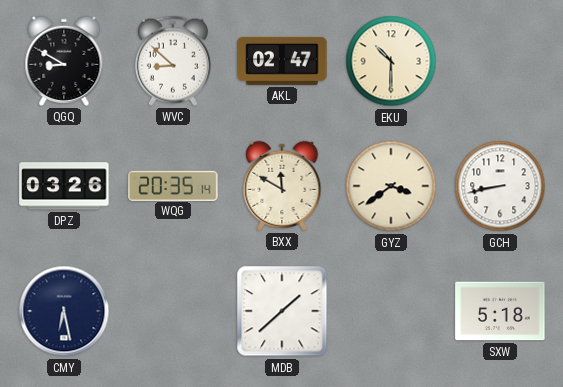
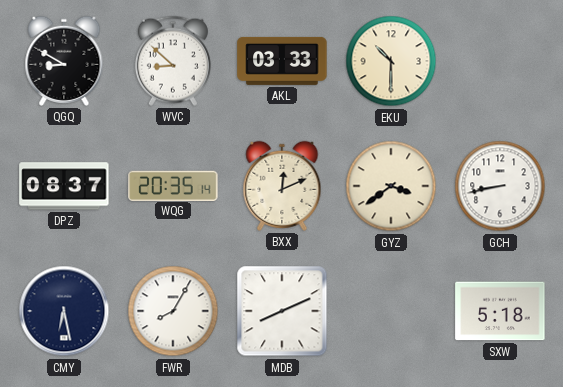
AKL: 02:47 -> 03:33
DPZ: 03:26 -> 08:37
BXX: 11:50 -> 12:11
FWR: none -> 8:05
MDB: 1:38 -> 8:11
